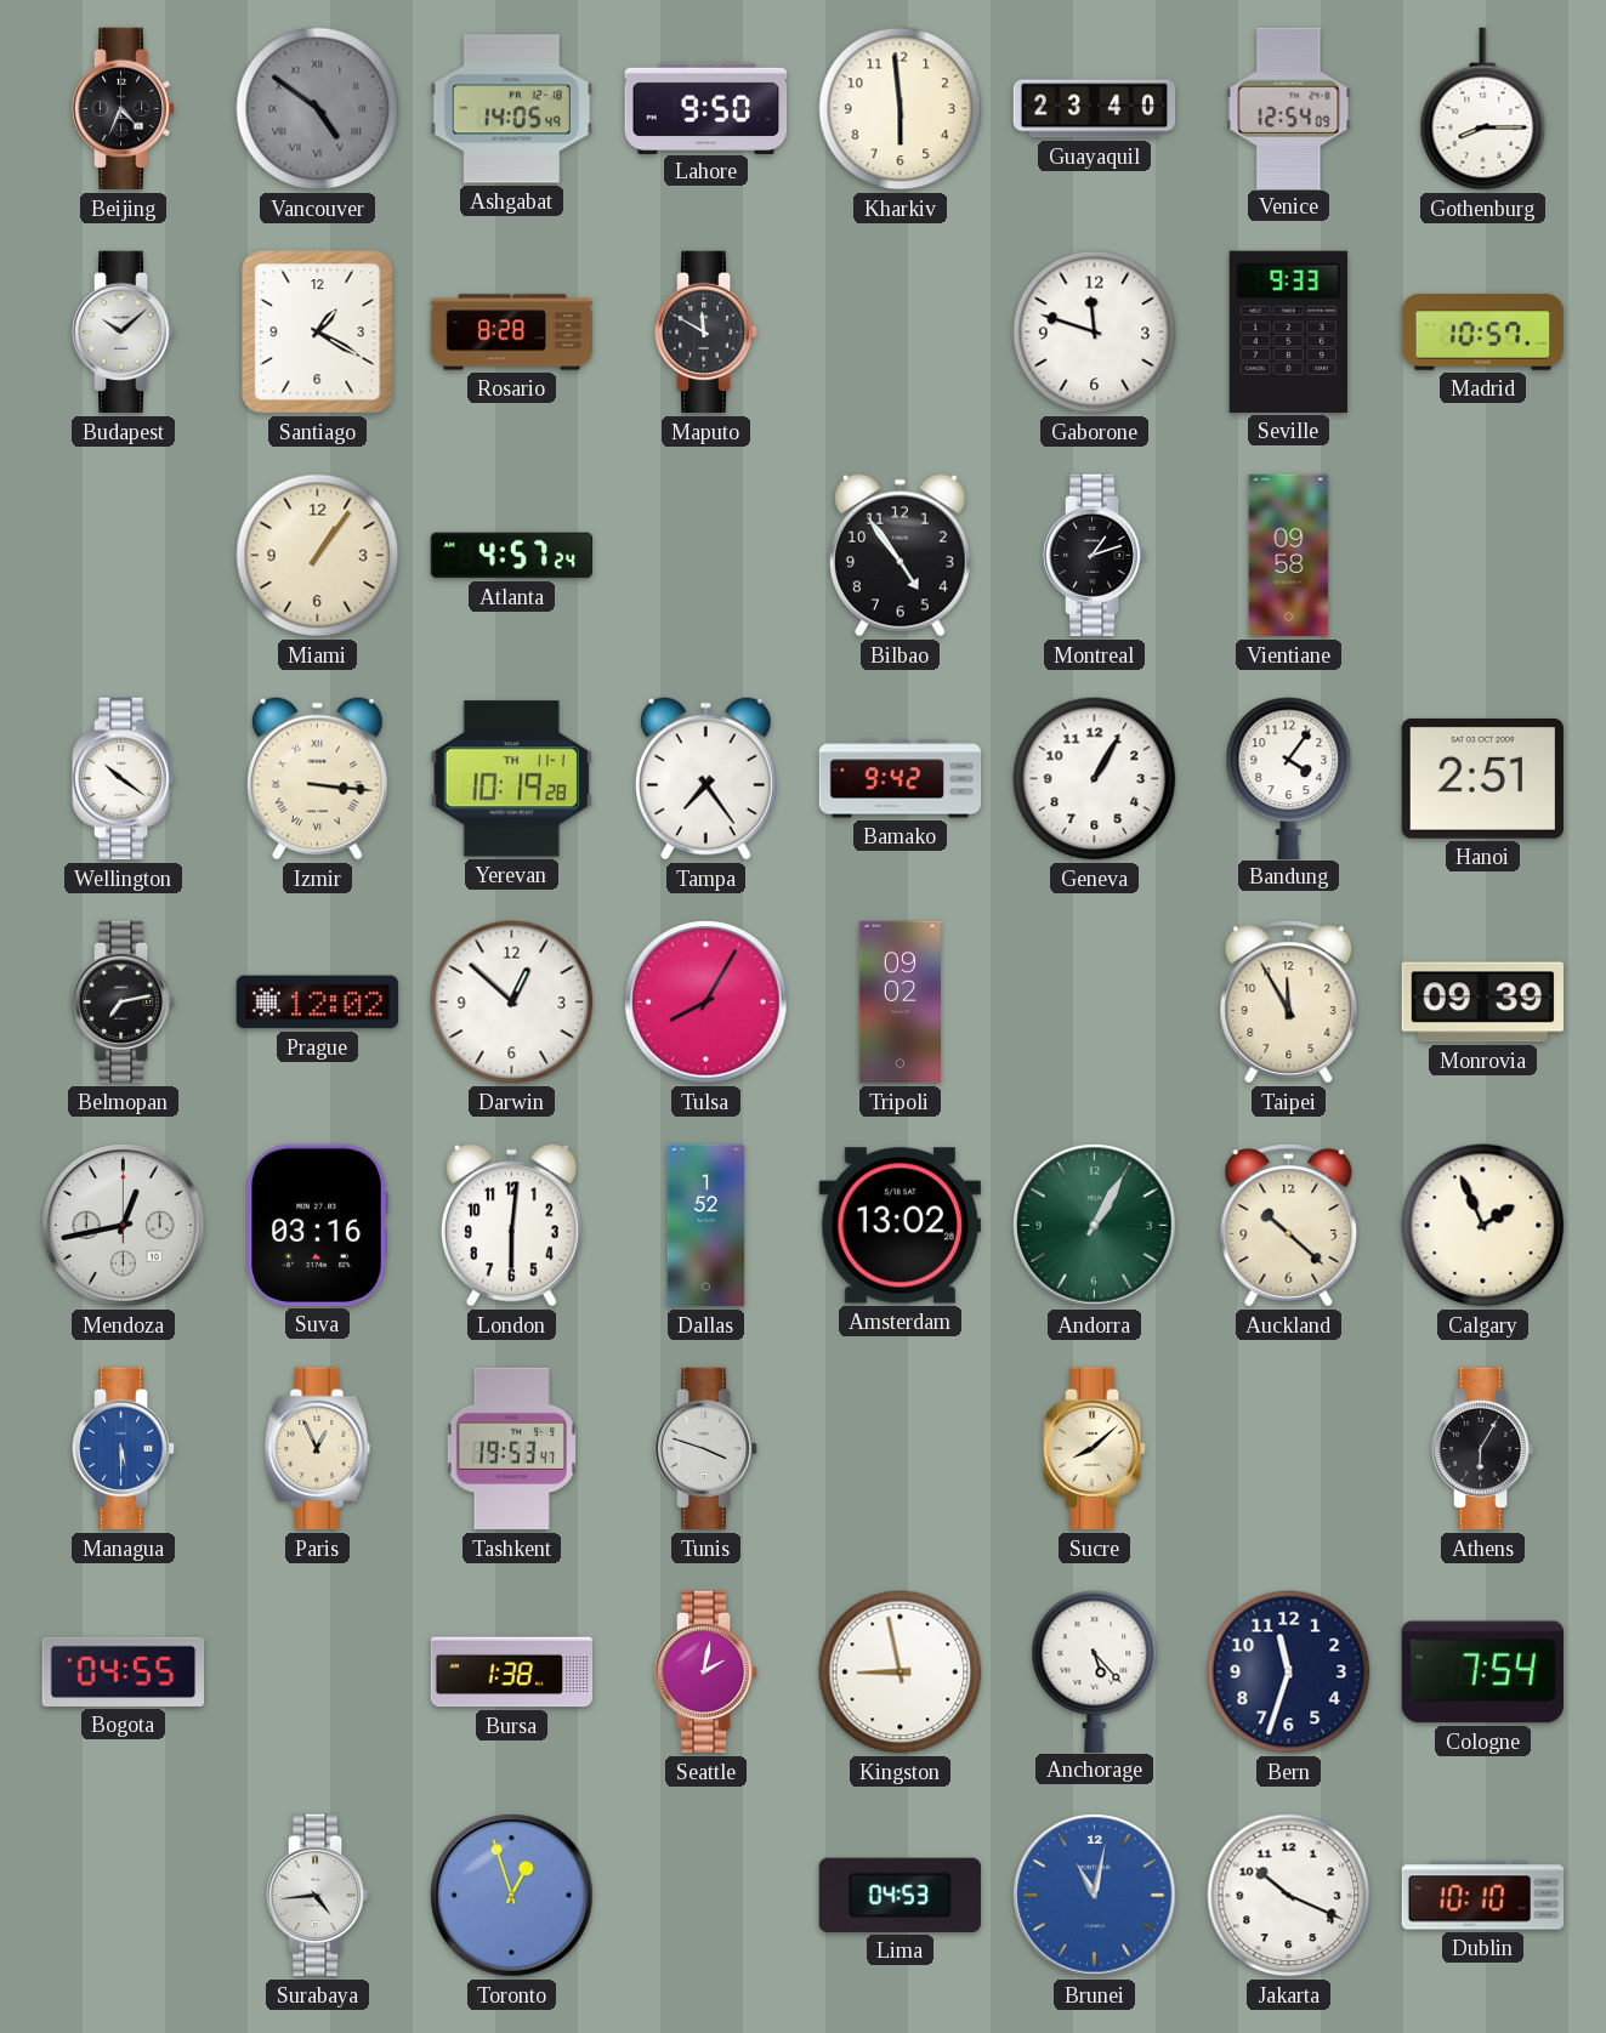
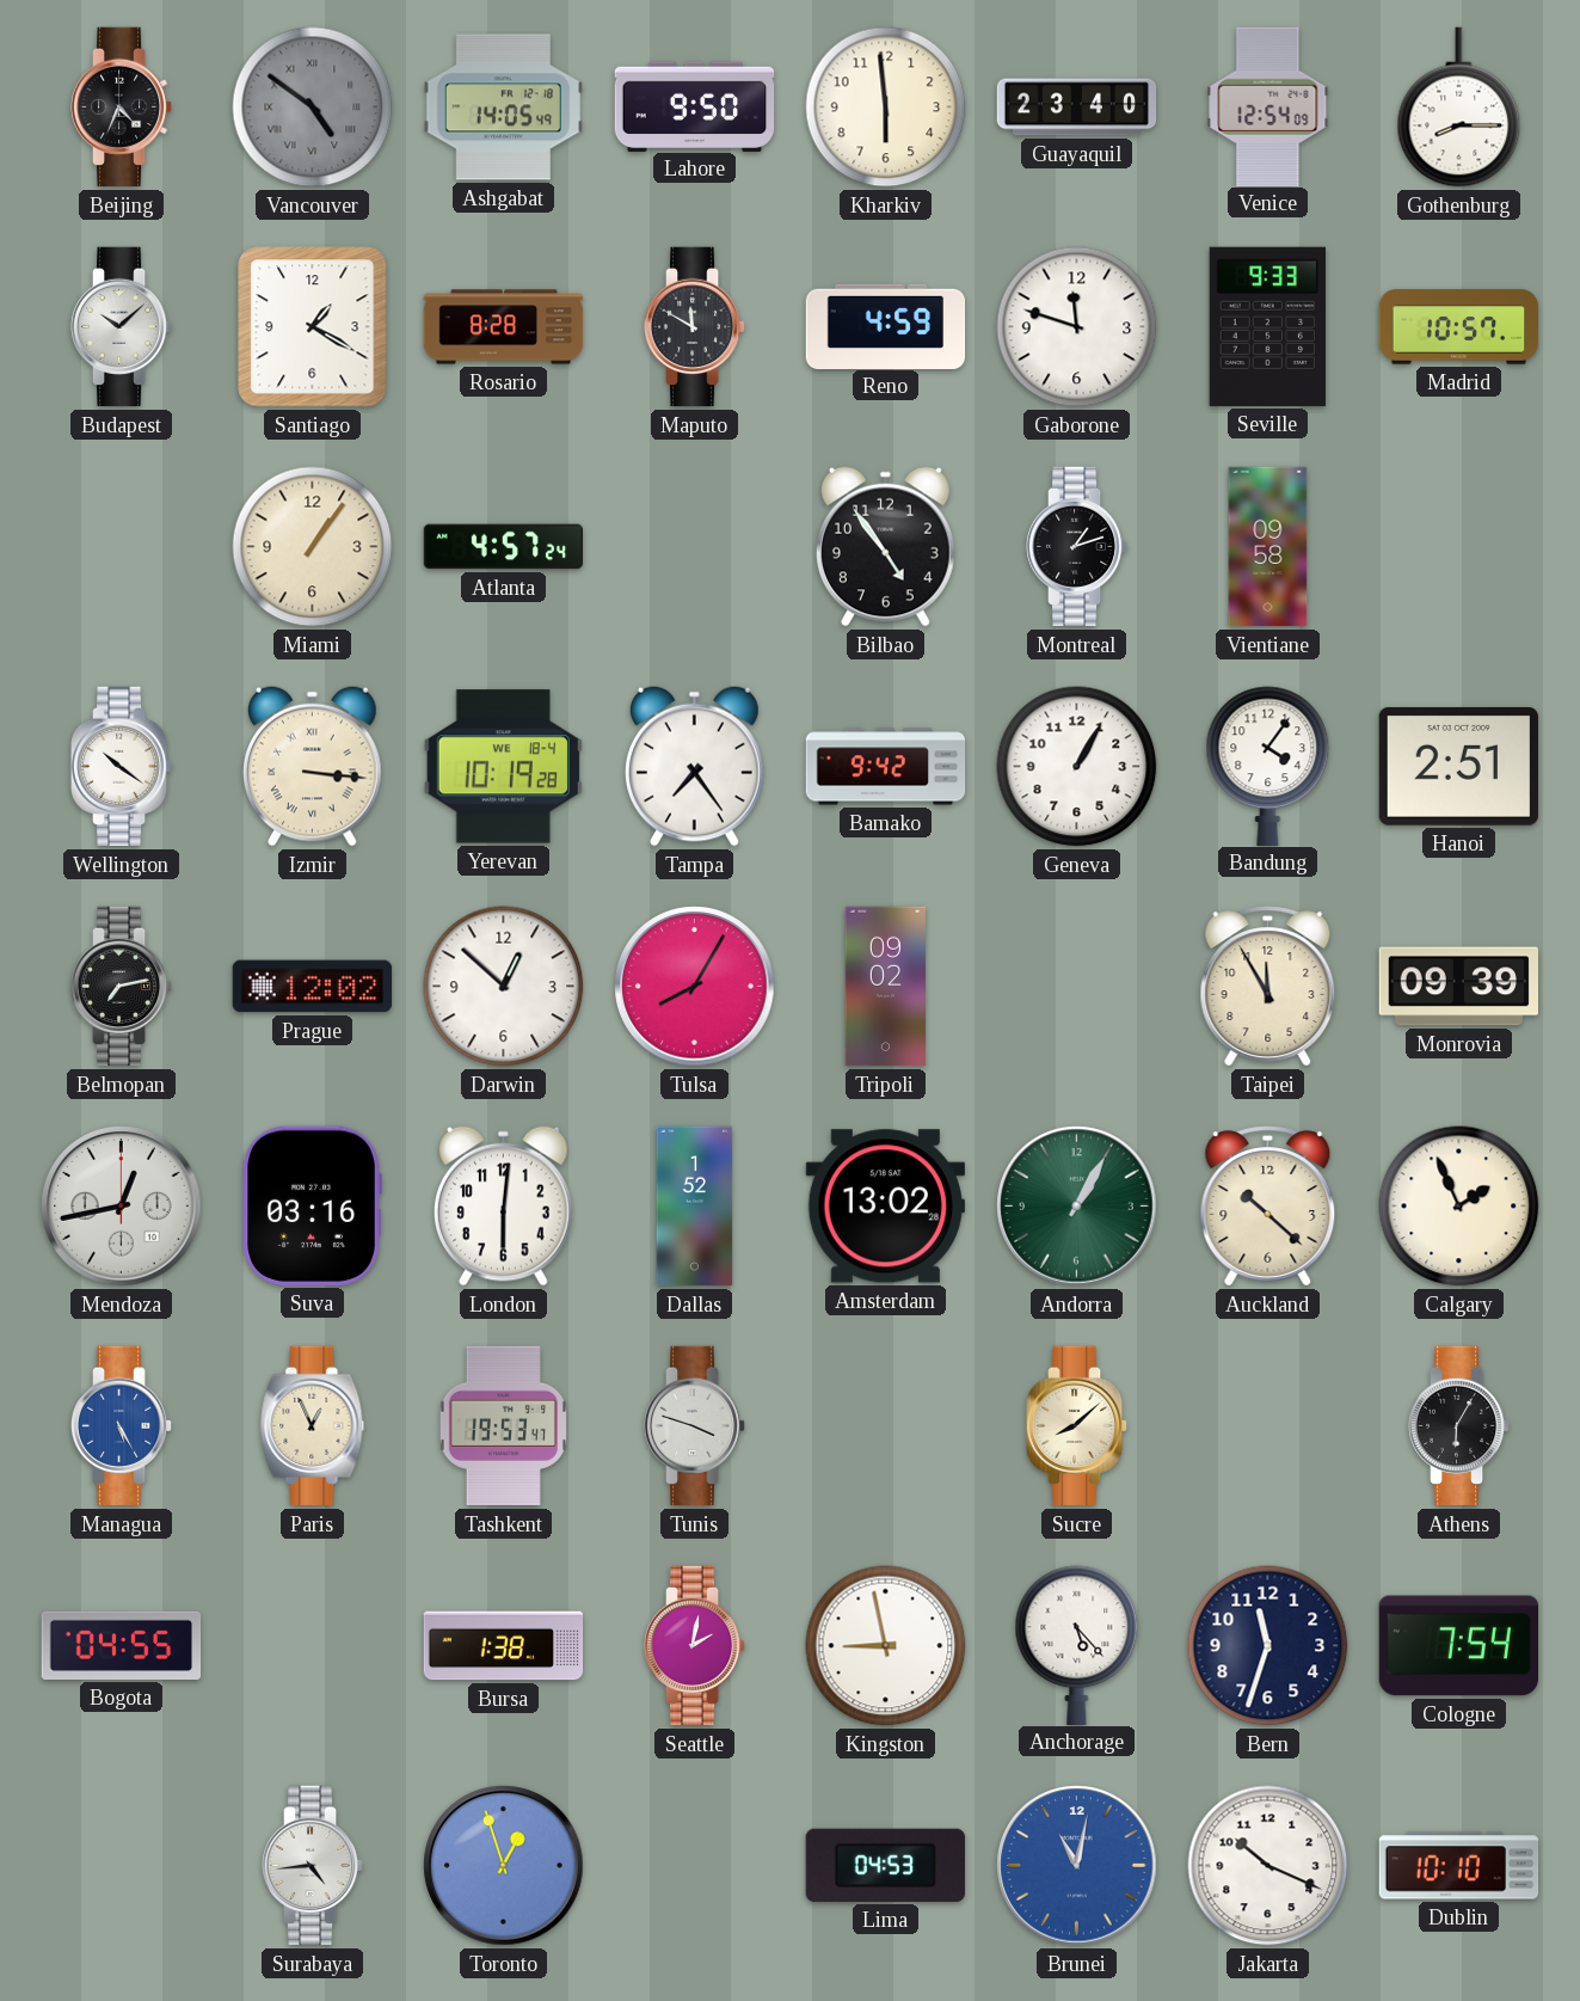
Reno: none -> 4:59
Yerevan date: TH 11-1 -> WE 18-4
Managua: 5:30 -> 5:25
